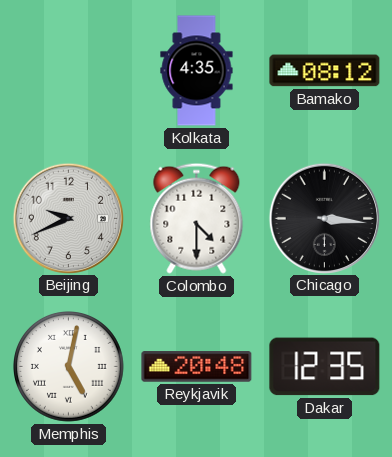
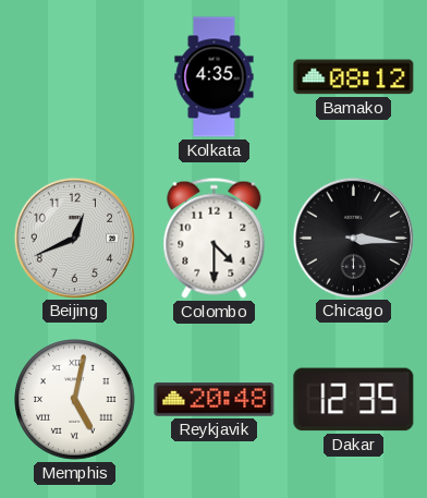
Beijing: 9:41 -> 12:41
